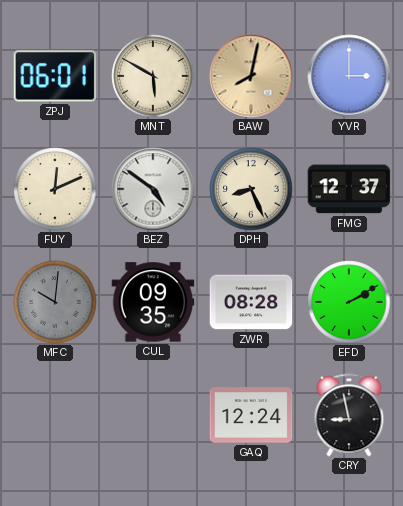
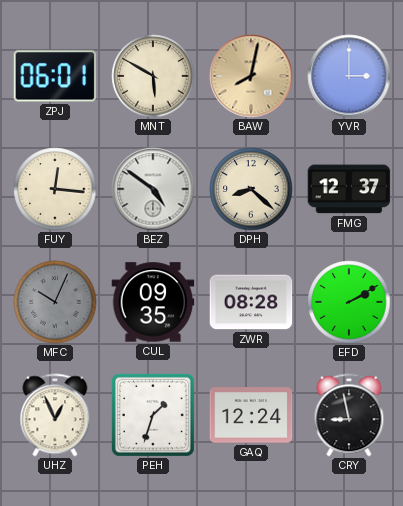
FUY: 12:11 -> 12:16
DPH: 8:26 -> 8:22
MFC: 10:01 -> 10:04
UHZ: none -> 12:56
PEH: none -> 1:33
